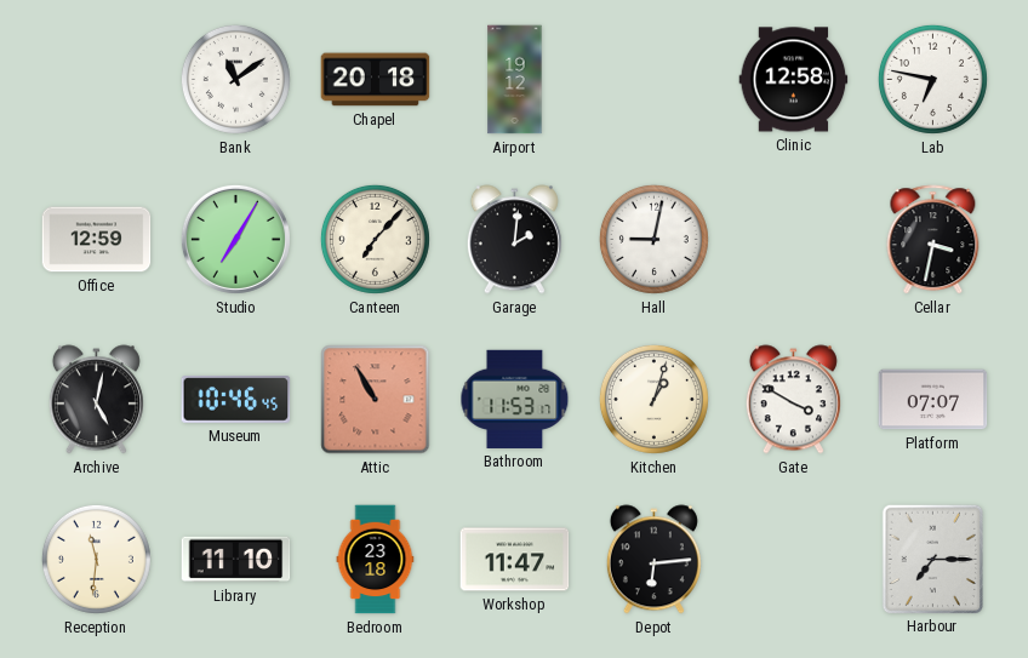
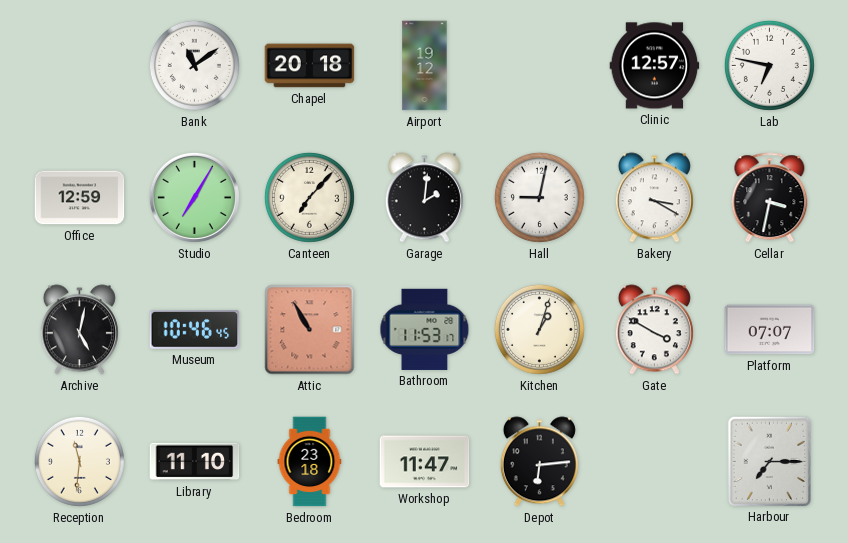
Clinic: 12:58 -> 12:57
Bakery: none -> 3:20
